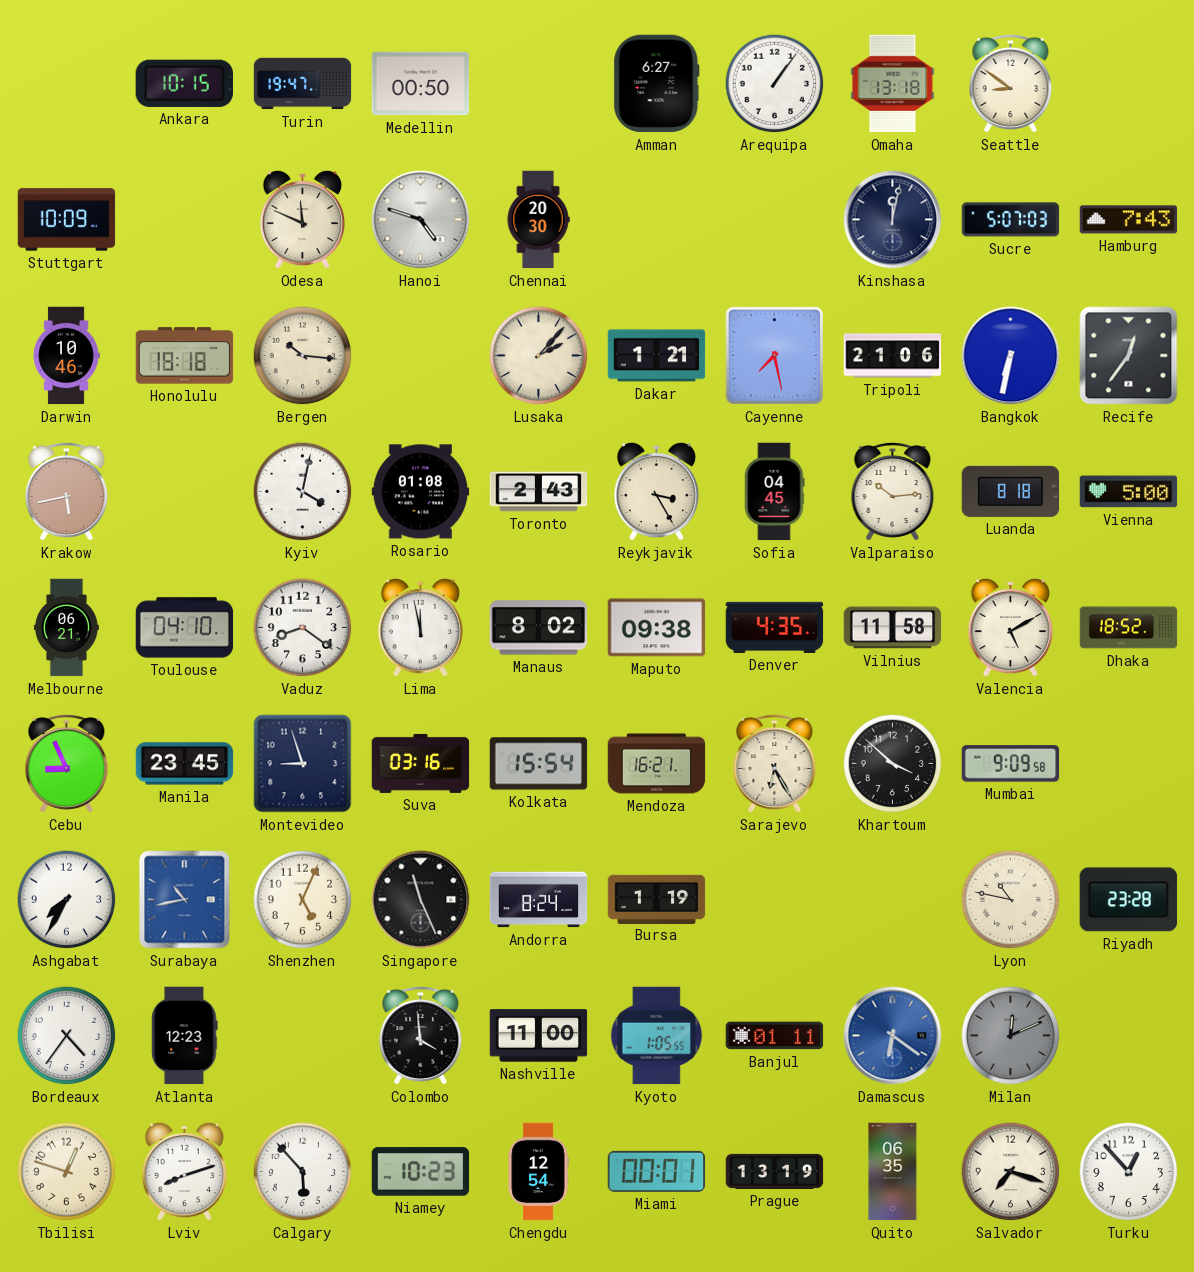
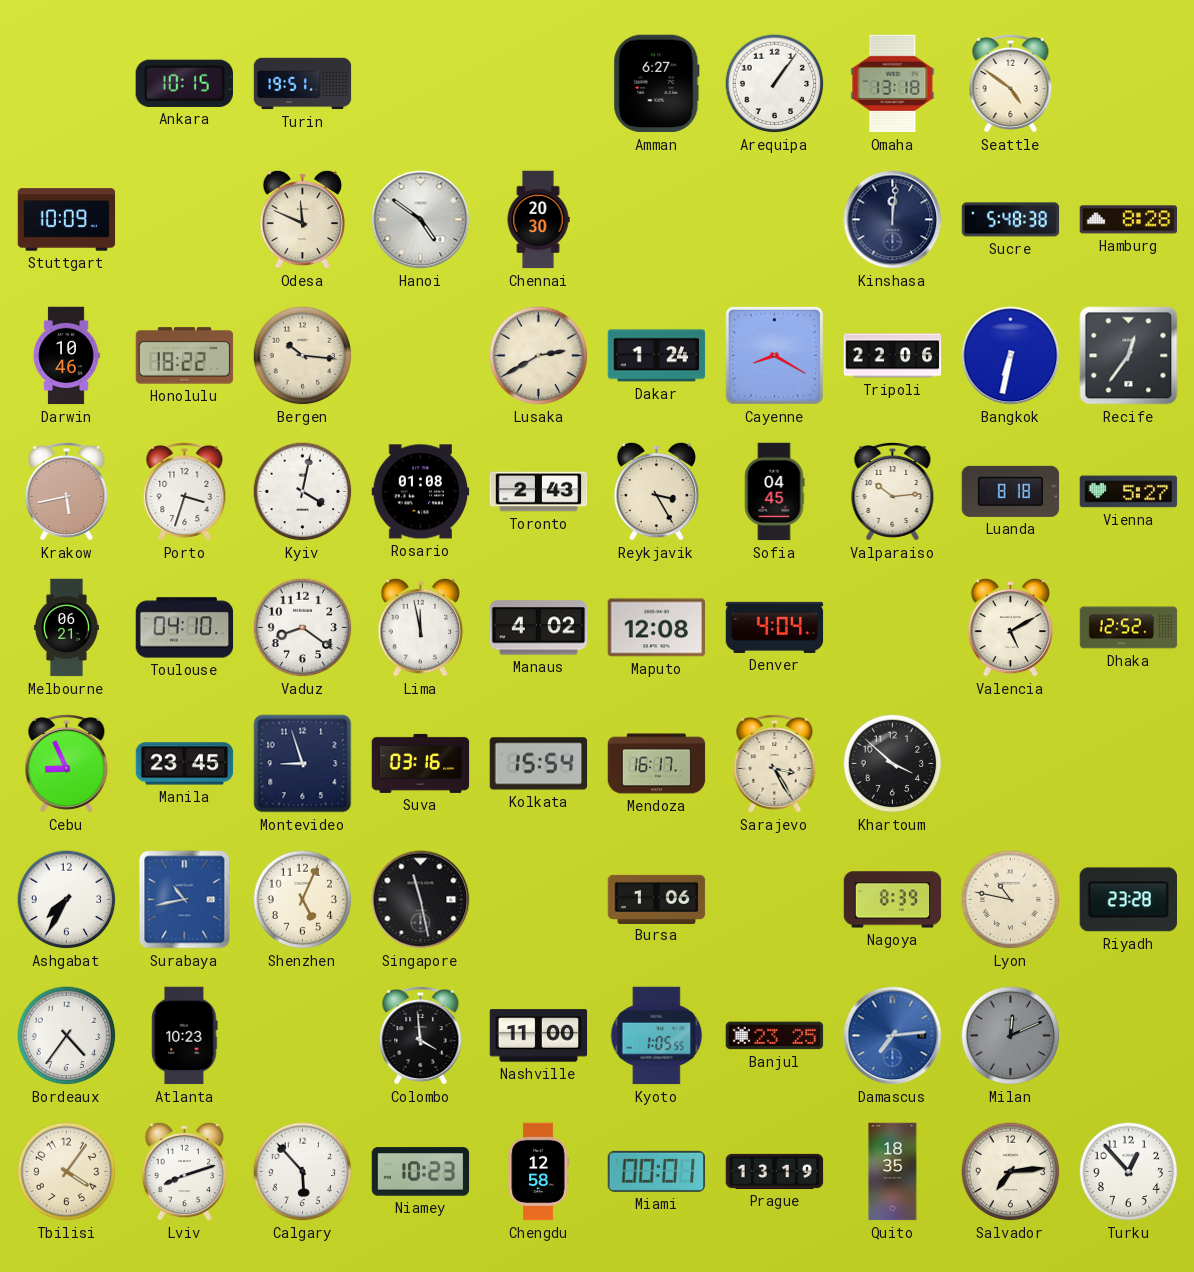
Turin: 19:47 -> 19:51
Medellin: 00:50 -> none
Seattle: 8:51 -> 4:51
Hanoi: 4:48 -> 4:51
Kinshasa: 12:02 -> 12:01
Sucre: 5:07 -> 5:48
Hamburg: 7:43 -> 8:28
Honolulu: 18:18 -> 18:22
Lusaka: 2:07 -> 2:40
Dakar: 1:21 -> 1:24
Cayenne: 7:28 -> 8:20
Tripoli: 21:06 -> 22:06
Porto: none -> 3:33
Vienna: 5:00 -> 5:27
Manaus: 8:02 -> 4:02
Maputo: 09:38 -> 12:08
Denver: 4:35 -> 4:04
Vilnius: 11:58 -> none
Dhaka: 18:52 -> 12:52
Mendoza: 16:21 -> 16:17
Sarajevo: 6:25 -> 3:25
Mumbai: 9:09 -> none
Singapore: 11:26 -> 11:28
Andorra: 8:24 -> none
Bursa: 1:19 -> 1:06
Nagoya: none -> 8:39
Atlanta: 12:23 -> 10:23
Banjul: 01:11 -> 23:25
Damascus: 6:21 -> 7:14
Tbilisi: 12:48 -> 4:06
Chengdu: 12:54 -> 12:58
Quito: 06:35 -> 18:35
Salvador: 7:18 -> 7:14
